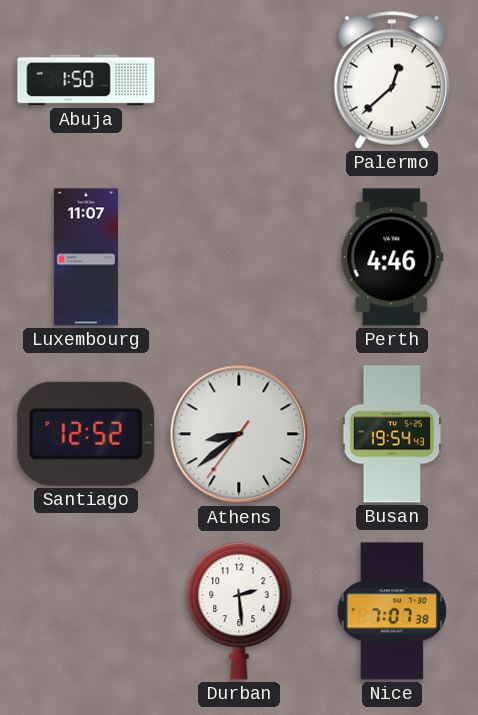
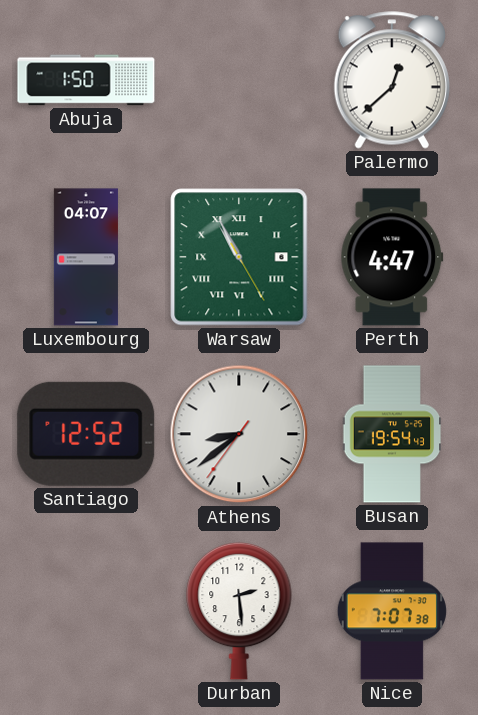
Luxembourg: 11:07 -> 04:07
Warsaw: none -> 10:55
Perth: 4:46 -> 4:47
